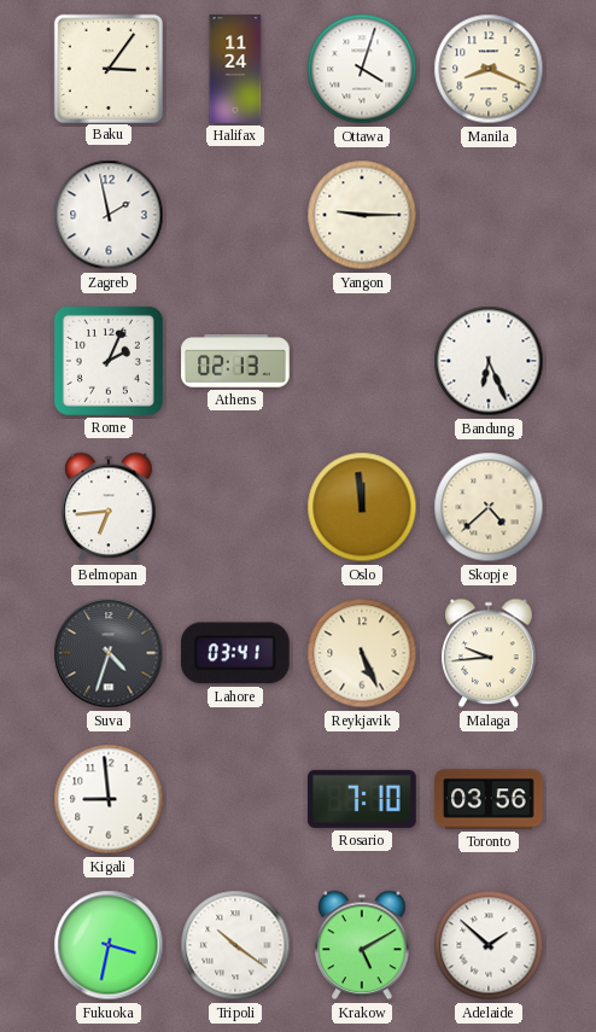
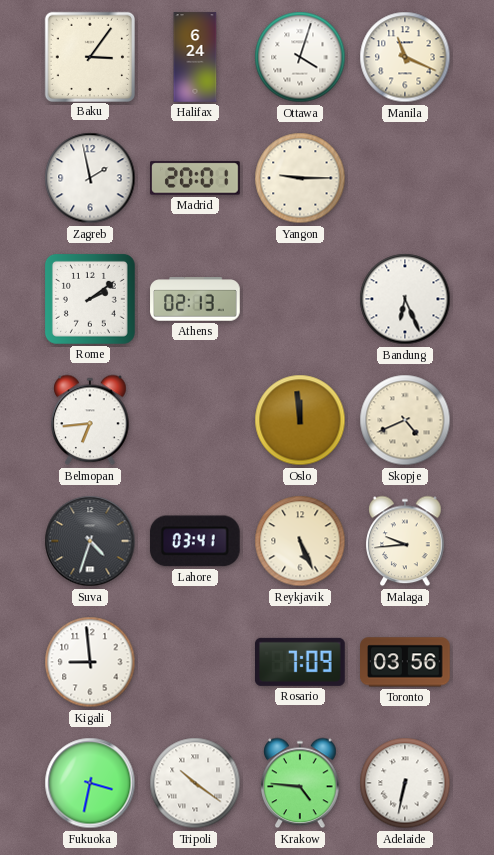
Halifax: 11:24 -> 6:24
Manila: 8:19 -> 11:19
Madrid: none -> 20:01
Rome: 2:04 -> 2:09
Skopje: 4:38 -> 4:41
Rosario: 7:10 -> 7:09
Krakow: 5:10 -> 4:46
Adelaide: 1:52 -> 6:32
